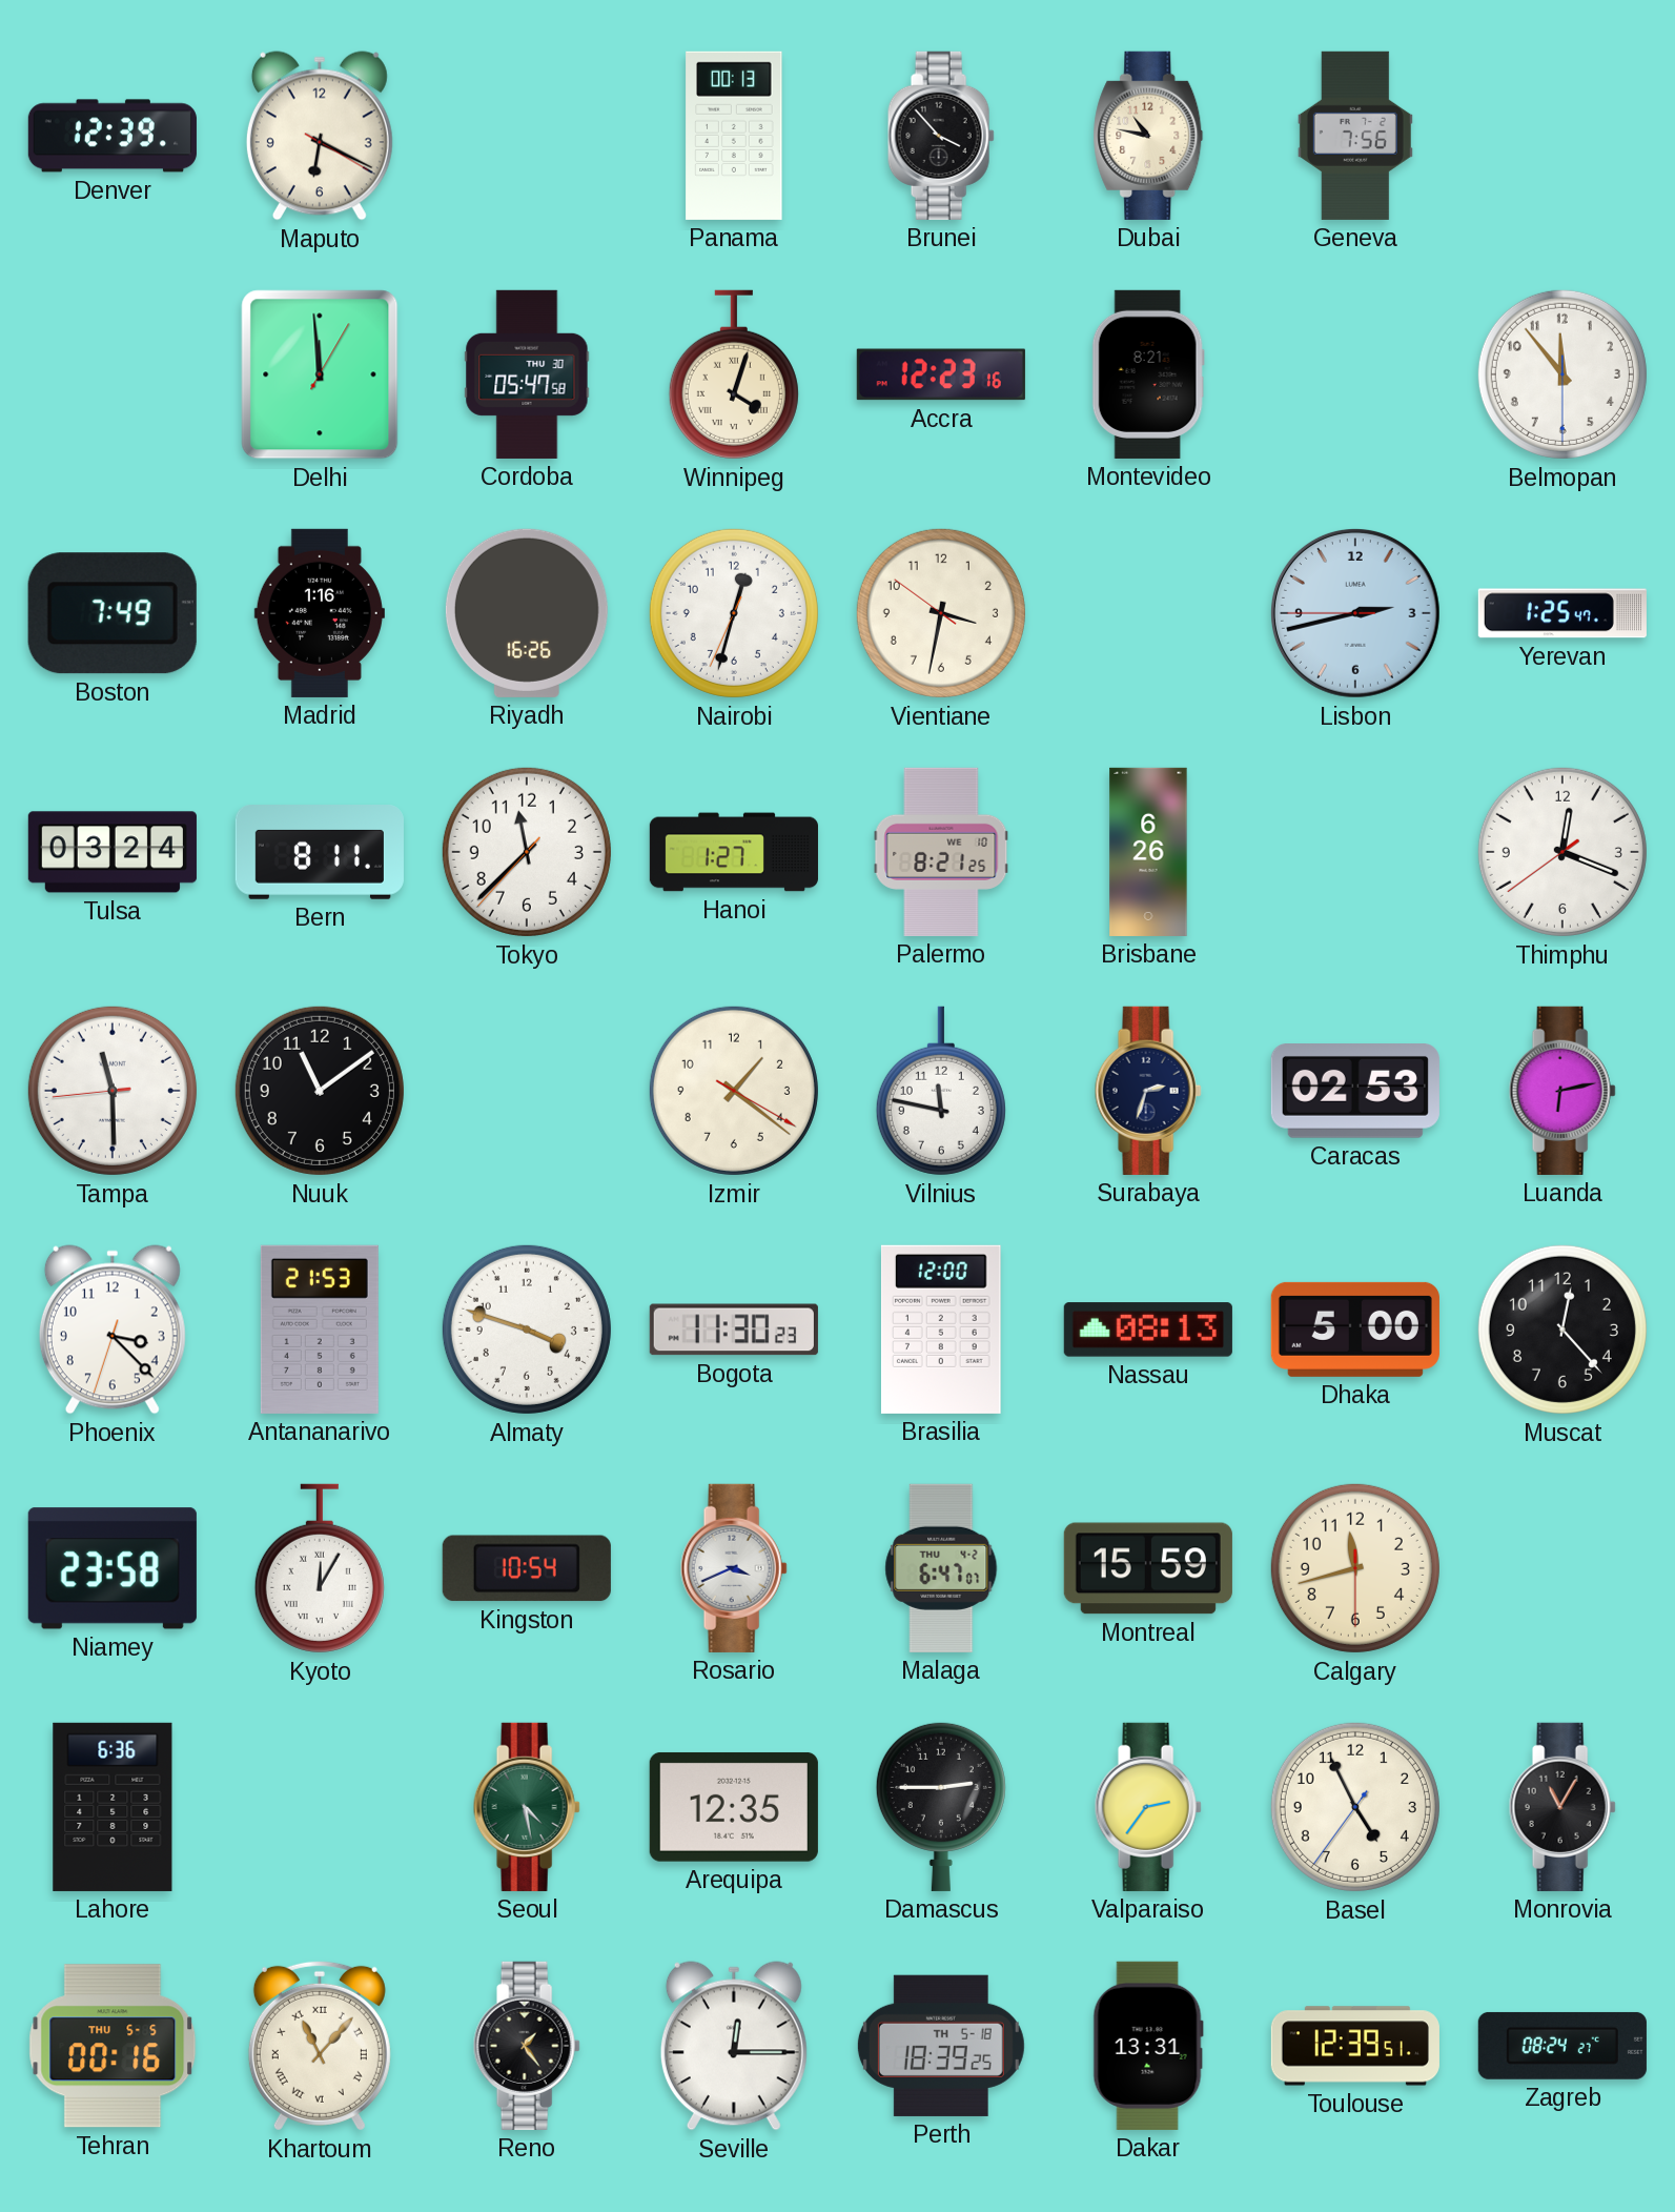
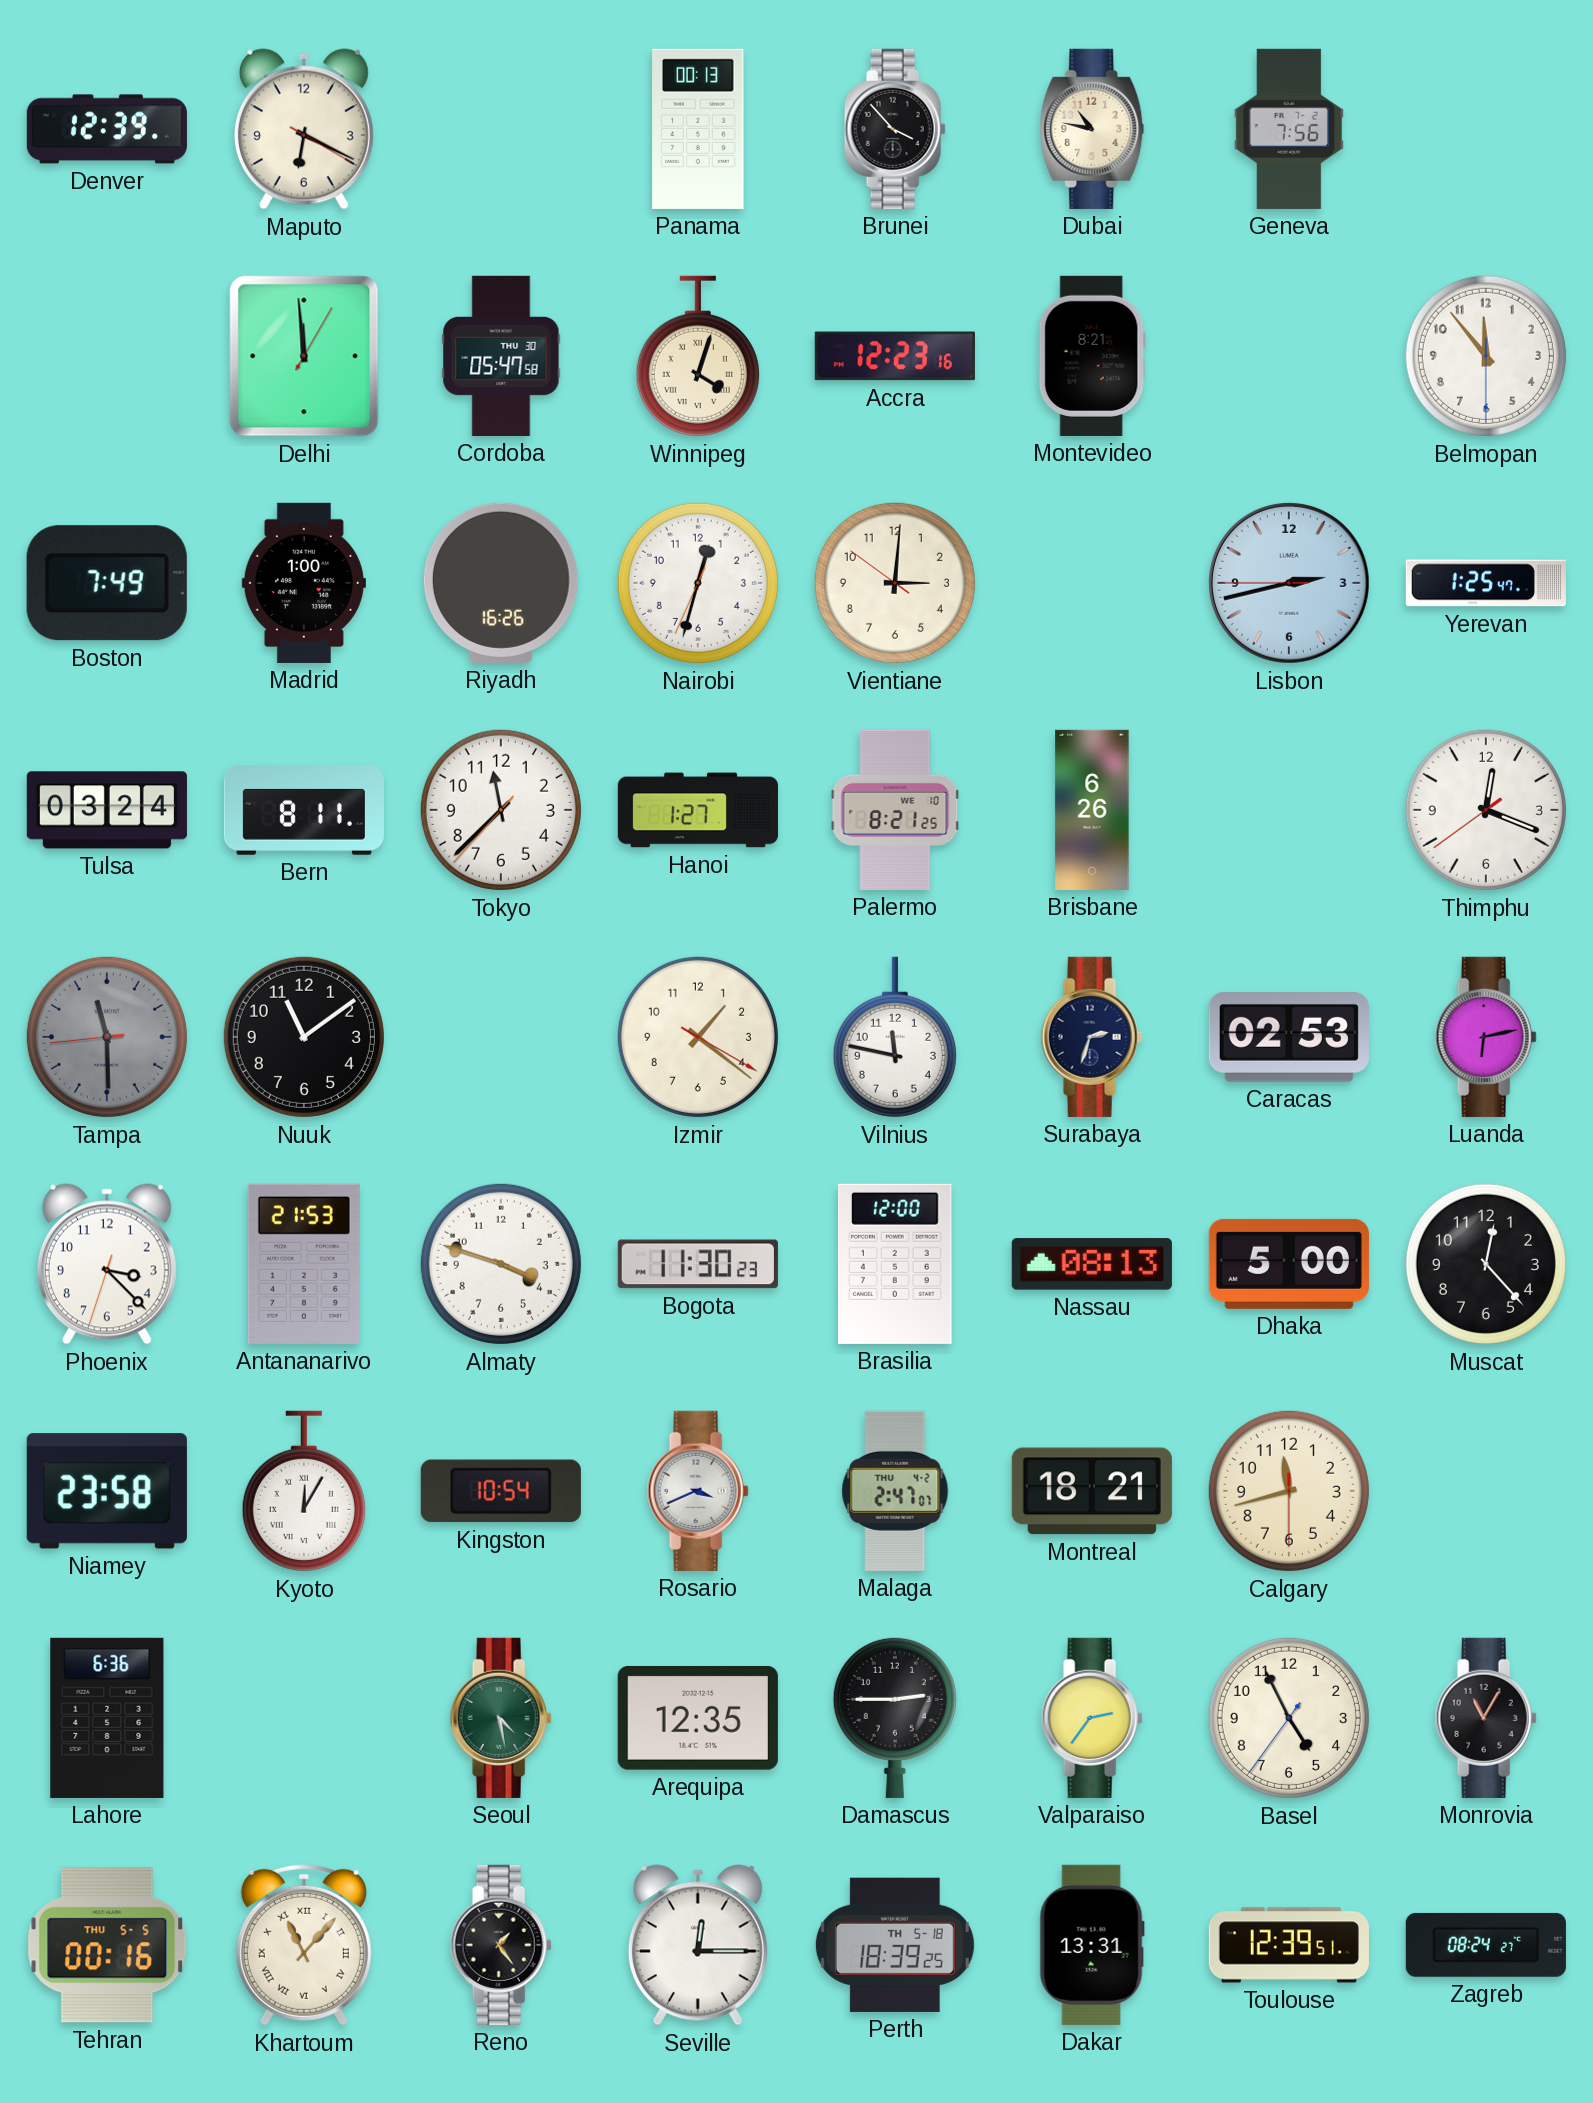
Madrid: 1:16 -> 1:00
Vientiane: 3:31 -> 3:00
Tampa dial: white -> grey
Malaga: 6:47 -> 2:47
Montreal: 15:59 -> 18:21
